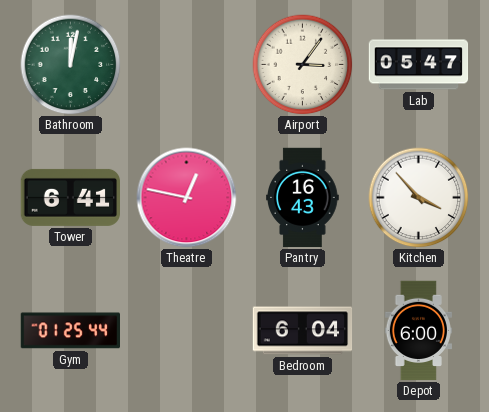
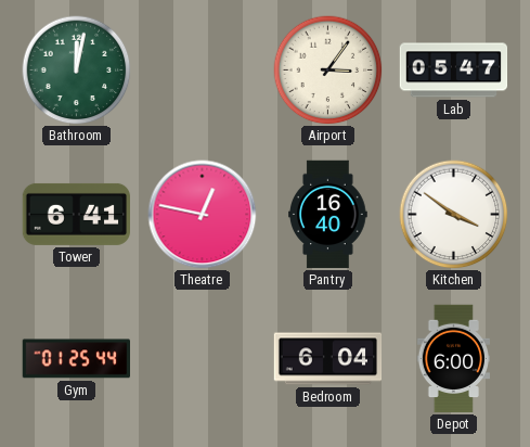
Pantry: 16:43 -> 16:40
Kitchen: 3:53 -> 3:51
